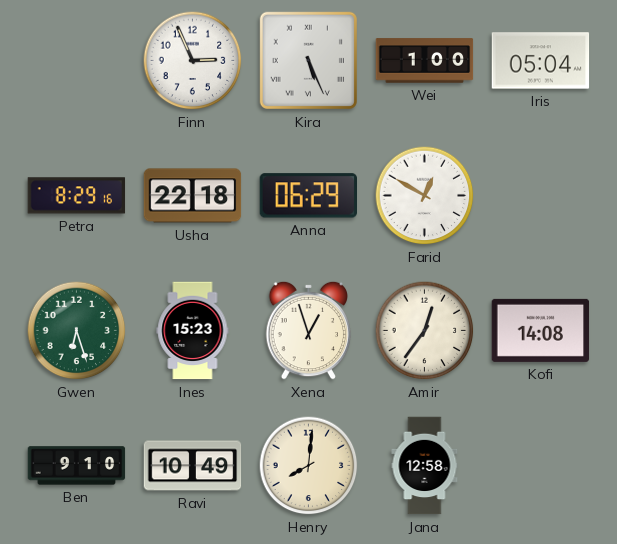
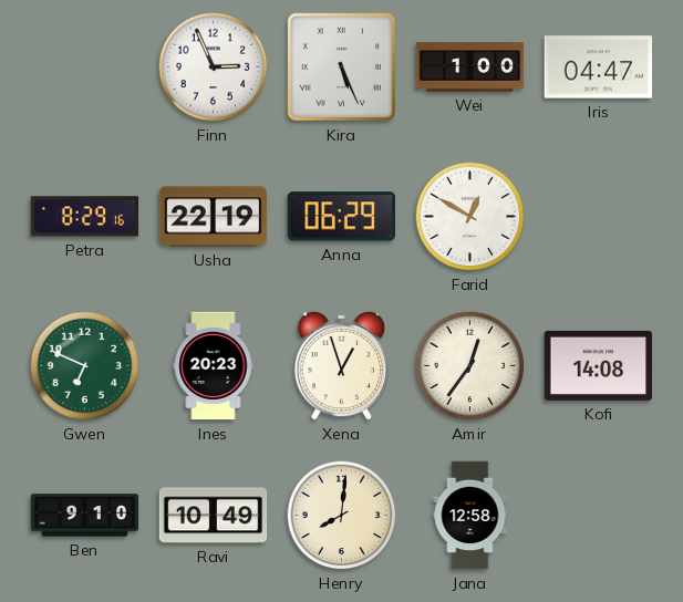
Iris: 05:04 -> 04:47
Usha: 22:18 -> 22:19
Gwen: 6:27 -> 6:49
Ines: 15:23 -> 20:23
